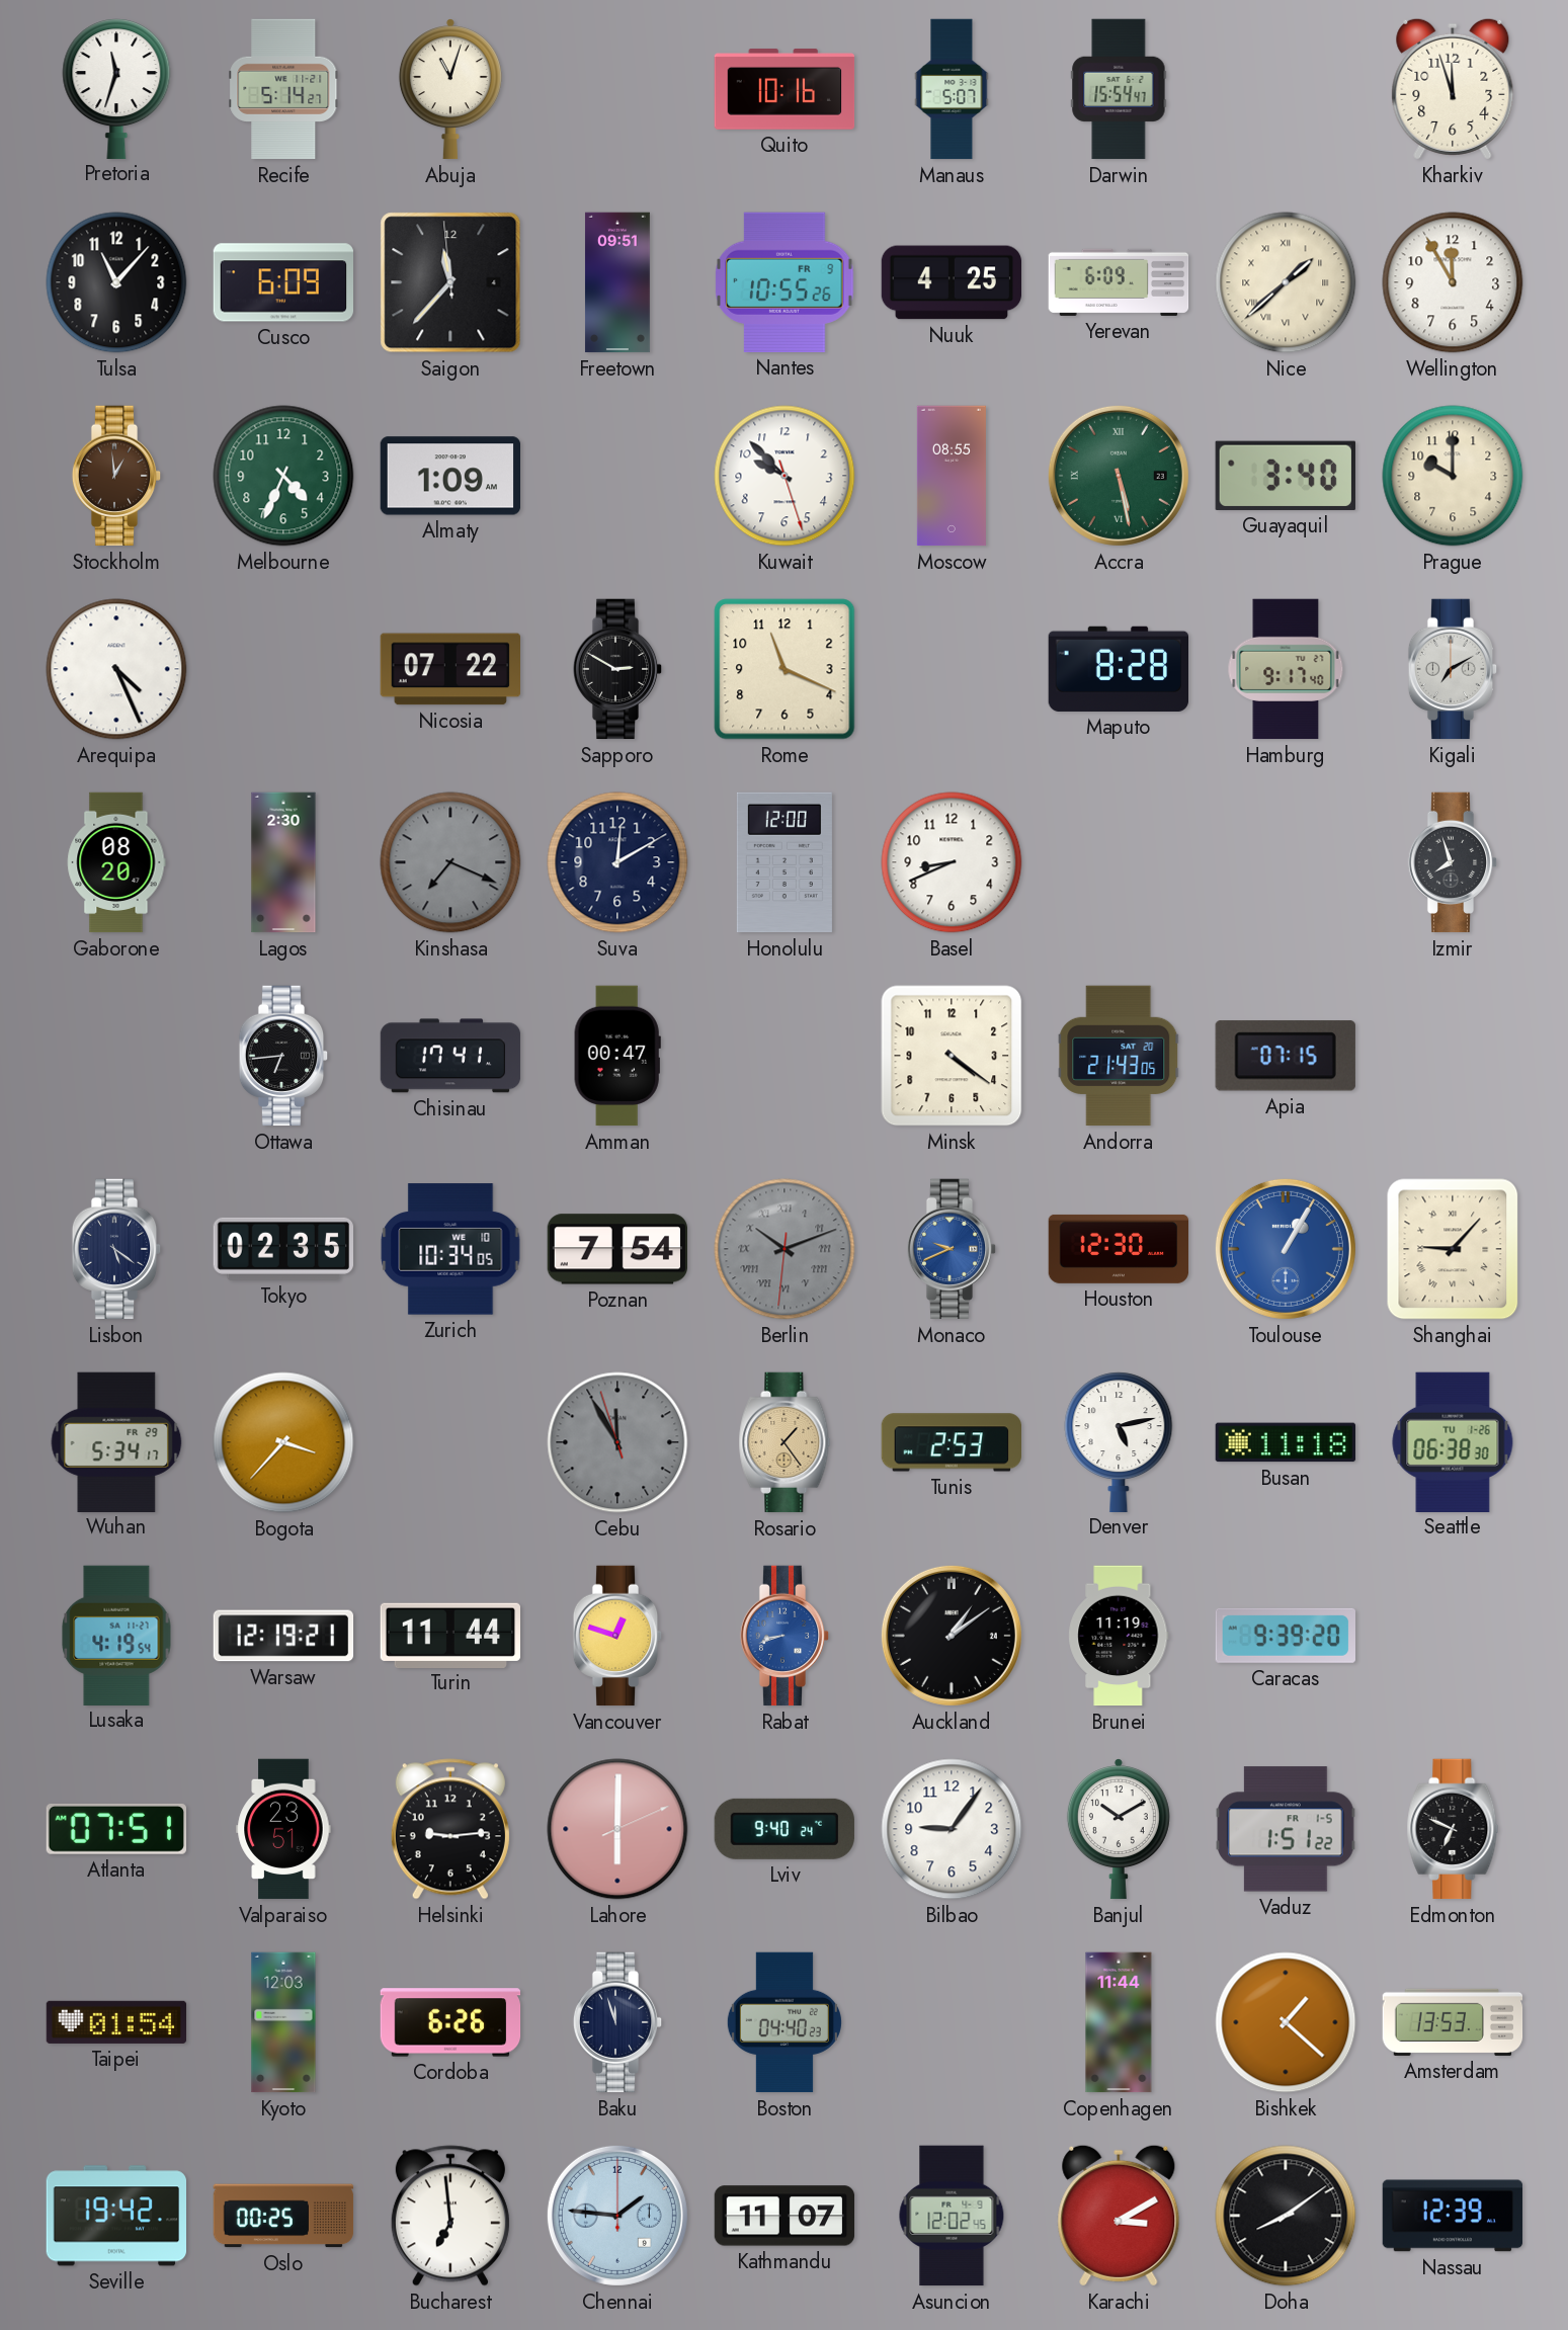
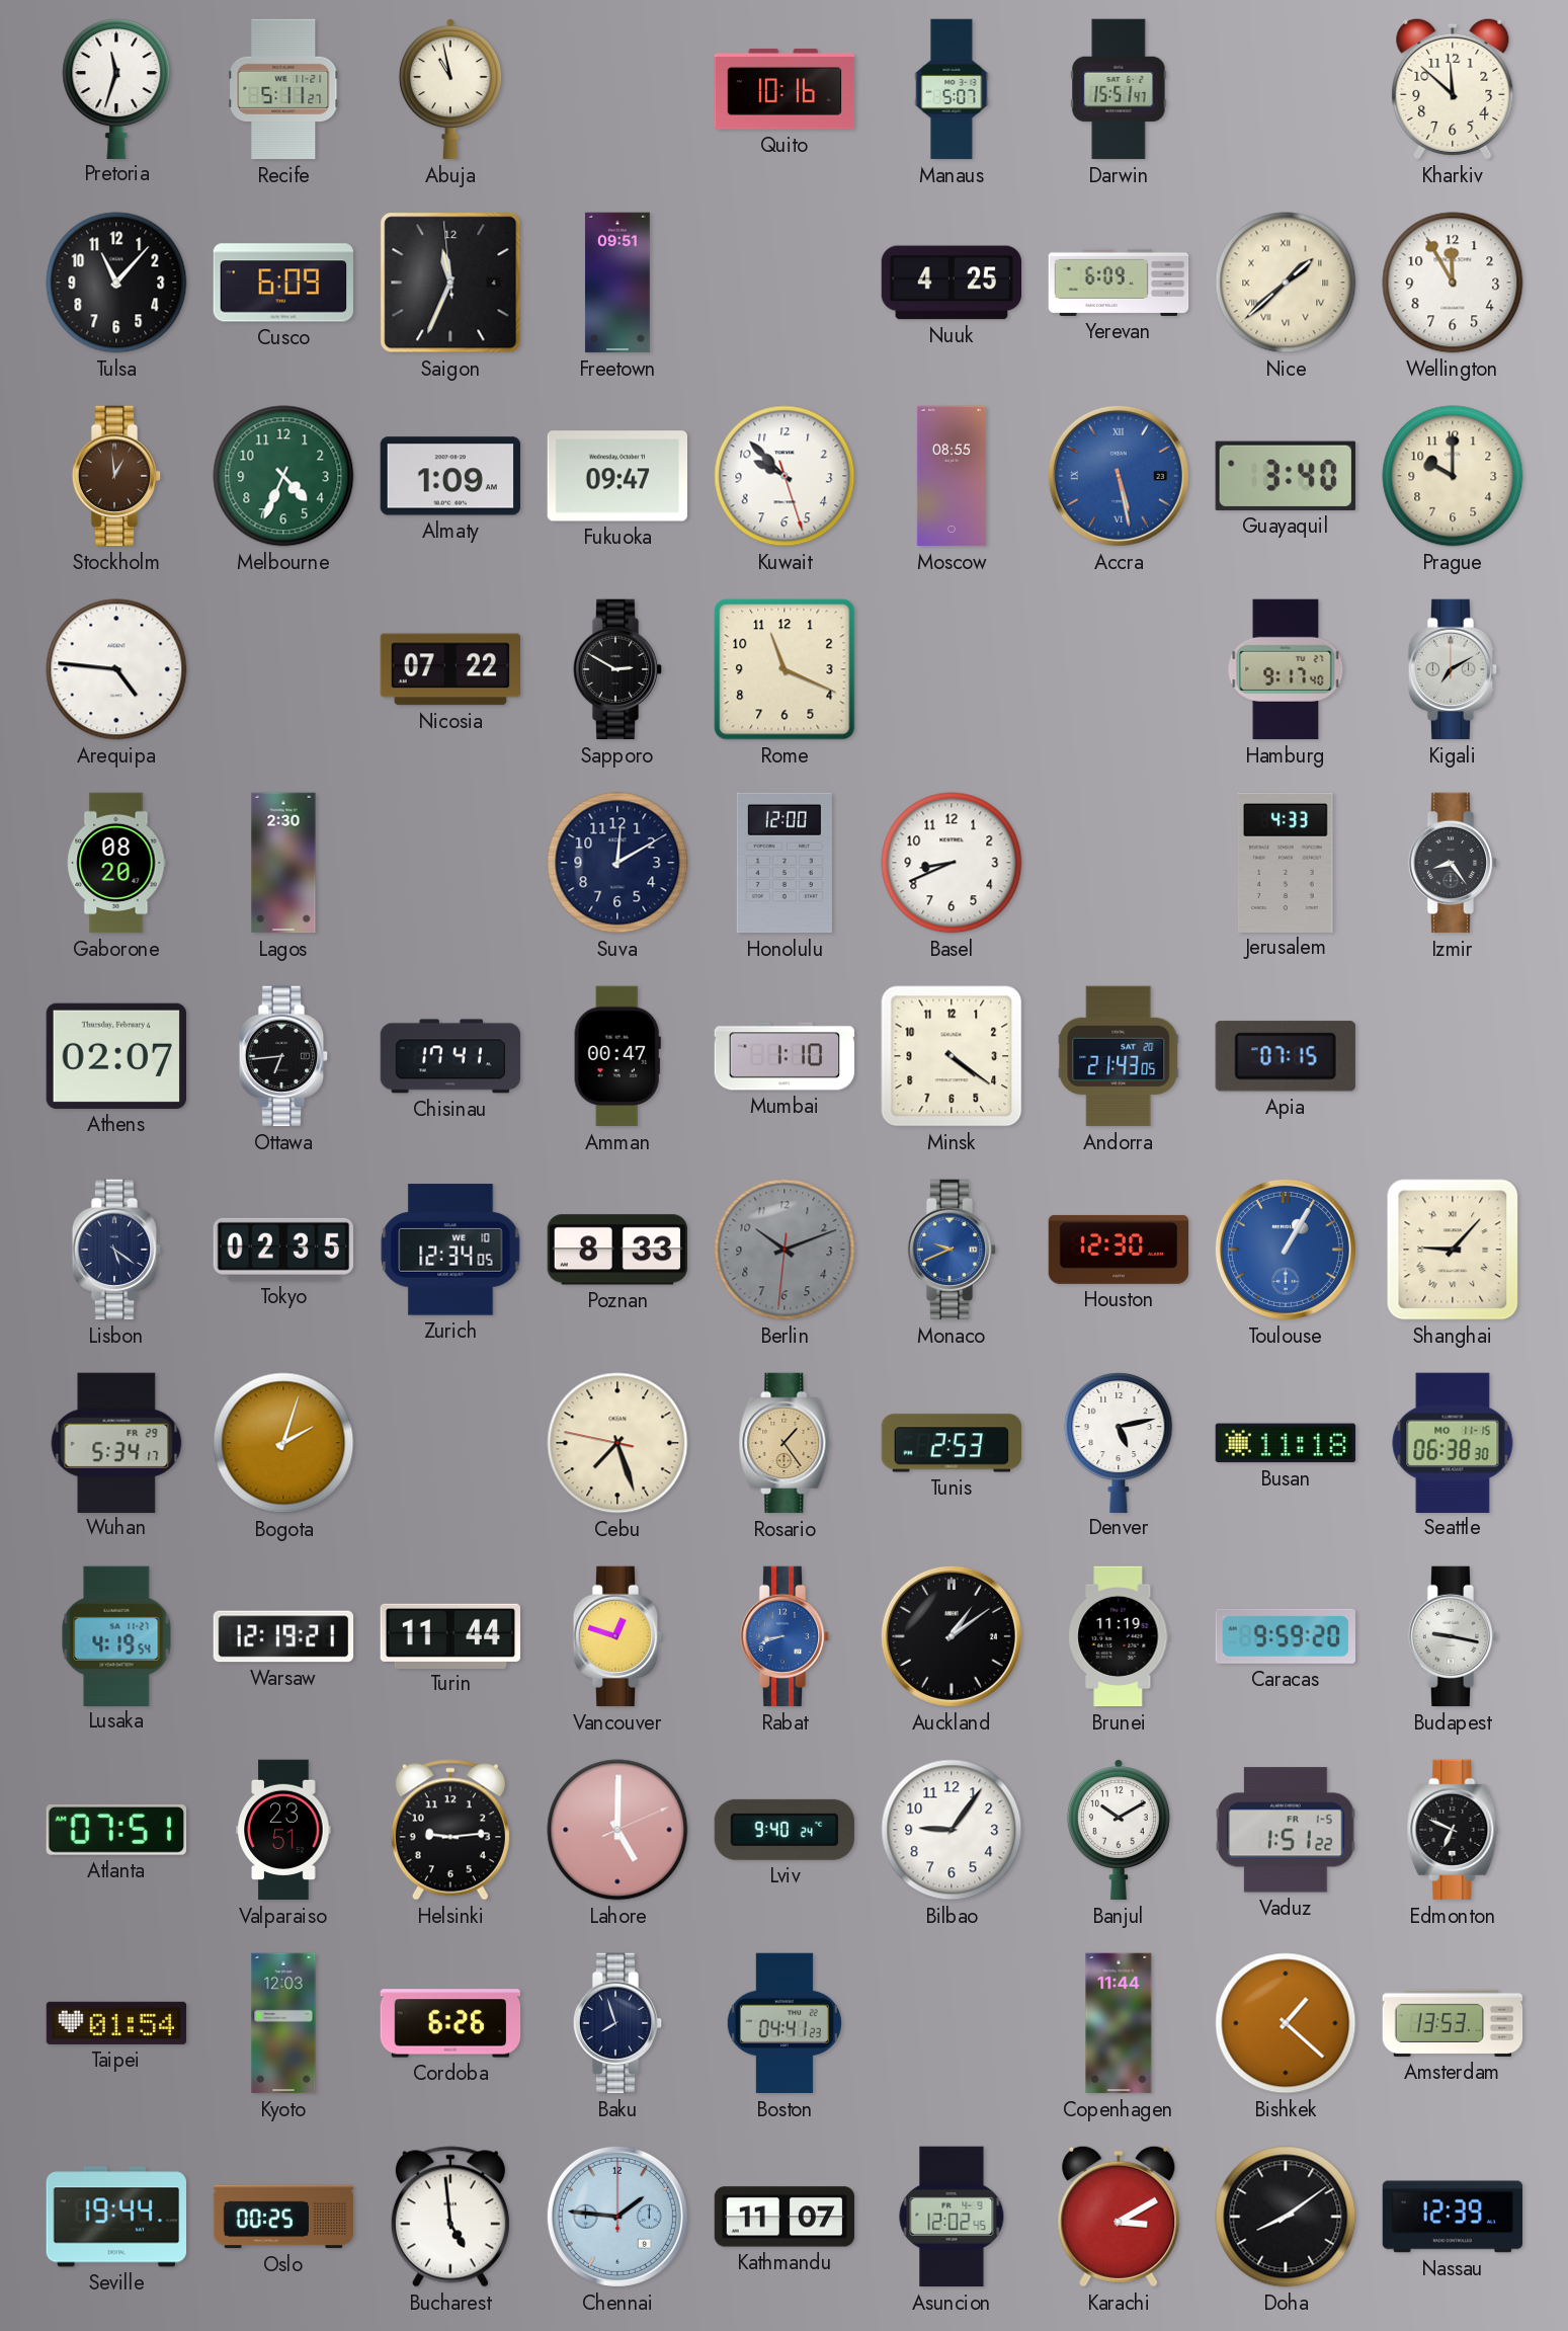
Recife: 5:14 -> 5:11
Abuja: 11:03 -> 10:58
Darwin: 15:54 -> 15:51
Kharkiv: 11:57 -> 11:52
Saigon: 11:36 -> 11:33
Nantes: 10:55 -> none
Fukuoka: none -> 09:47
Accra dial: green -> blue
Arequipa: 4:26 -> 4:46
Maputo: 8:28 -> none
Kinshasa: 7:19 -> none
Jerusalem: none -> 4:33
Izmir: 7:57 -> 8:24
Athens: none -> 02:07
Mumbai: none -> 1:10
Zurich: 10:34 -> 12:34
Poznan: 7:54 -> 8:33
Berlin numerals: Roman -> Arabic
Bogota: 3:37 -> 2:03
Cebu: 11:54 -> 7:26
Cebu dial: grey -> cream
Seattle date: TU 1-26 -> MO 11-15
Caracas: 9:39 -> 9:59
Budapest: none -> 9:17
Lahore: 6:00 -> 5:00
Baku: 11:57 -> 7:57
Boston: 04:40 -> 04:41
Seville: 19:42 -> 19:44
Bucharest: 6:59 -> 4:59
